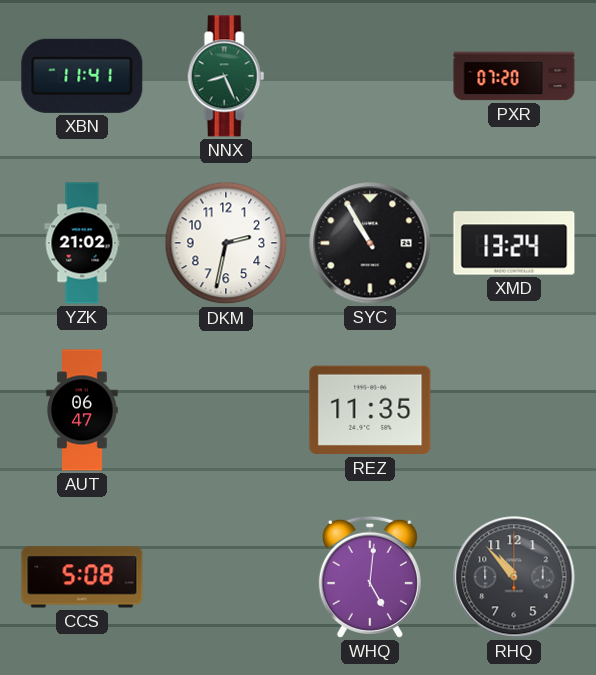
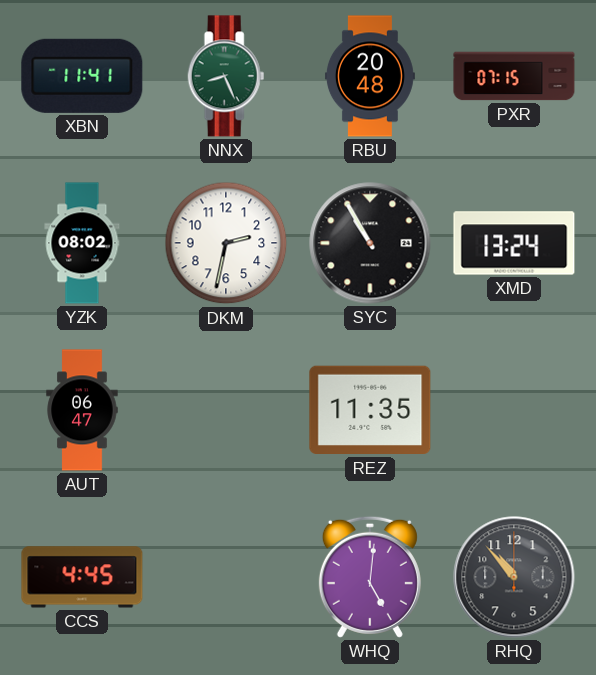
RBU: none -> 20:48
PXR: 07:20 -> 07:15
YZK: 21:02 -> 08:02
CCS: 5:08 -> 4:45
